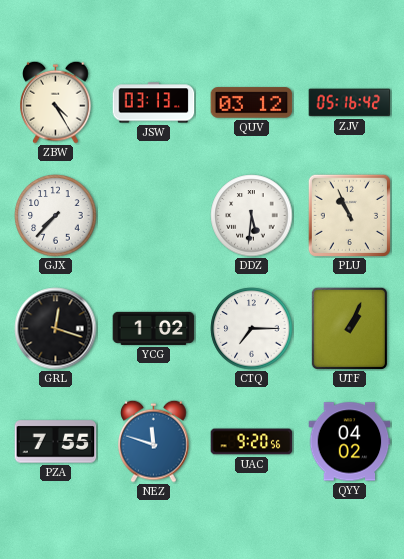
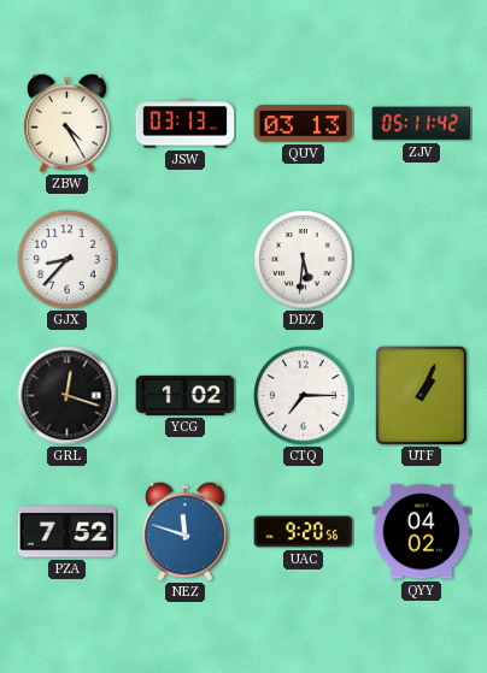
QUV: 03:12 -> 03:13
ZJV: 05:16 -> 05:11
GJX: 7:37 -> 8:37
PLU: 10:56 -> none
PZA: 7:55 -> 7:52
